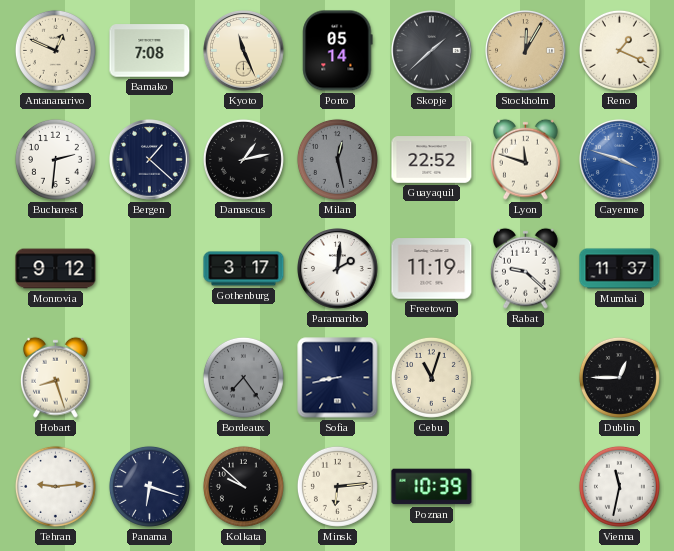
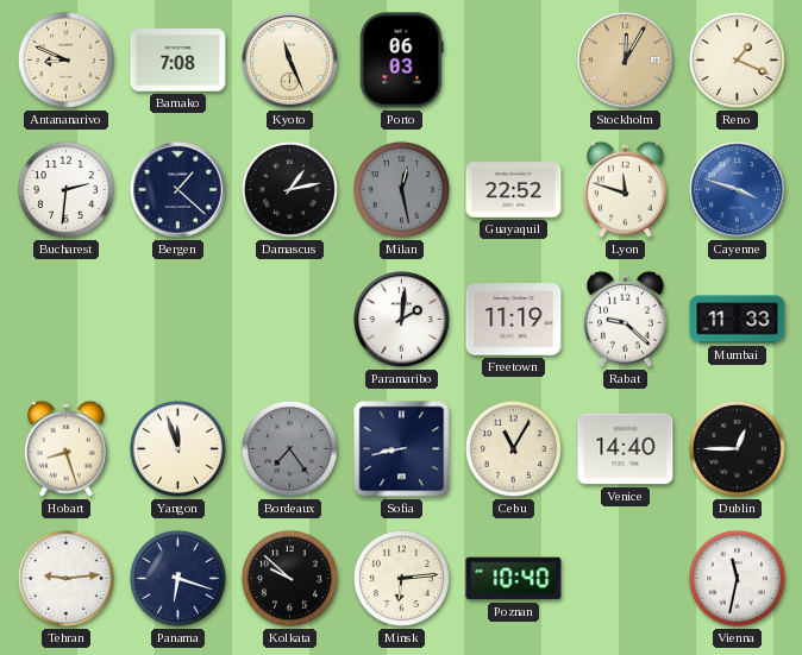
Antananarivo: 12:49 -> 8:49
Porto: 05:14 -> 06:03
Skopje: 1:38 -> none
Monrovia: 9:12 -> none
Gothenburg: 3:17 -> none
Mumbai: 11:37 -> 11:33
Yangon: none -> 11:57
Cebu: 11:03 -> 11:05
Venice: none -> 14:40
Poznan: 10:39 -> 10:40
